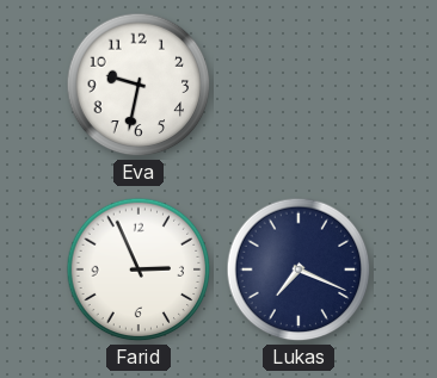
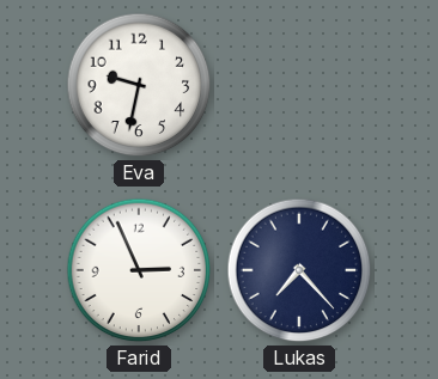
Lukas: 7:19 -> 7:23
